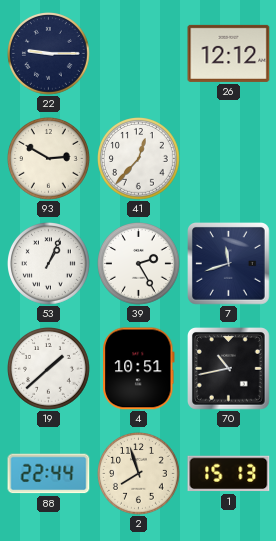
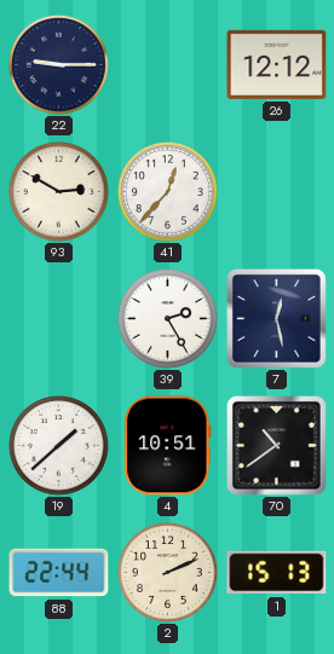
53: 1:04 -> none
7: 11:42 -> 12:28
70: 10:43 -> 10:39
2: 7:57 -> 2:11
